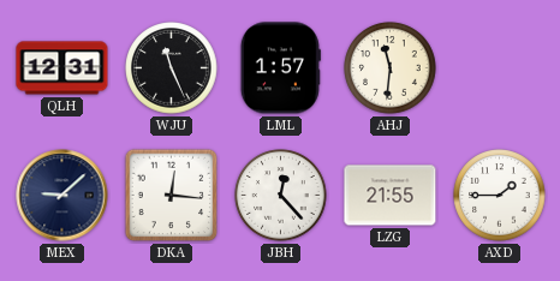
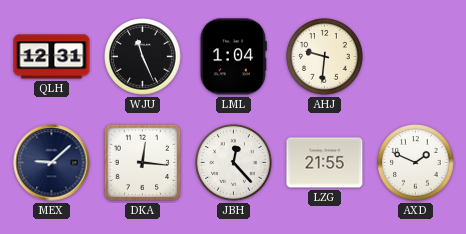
LML: 1:57 -> 1:04
AHJ: 11:31 -> 9:31
AXD: 1:45 -> 1:49
